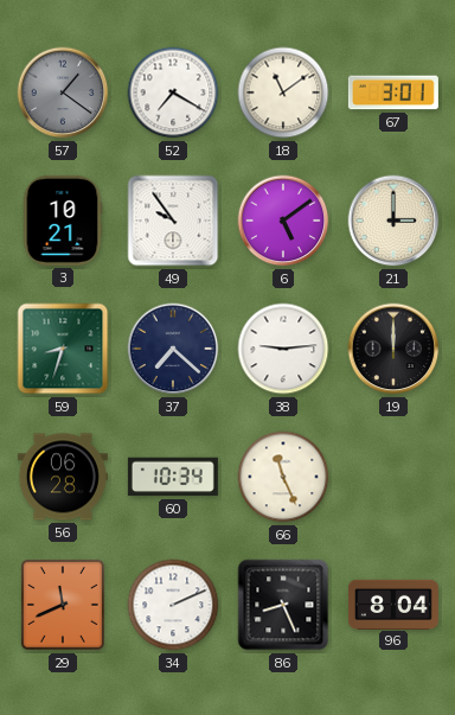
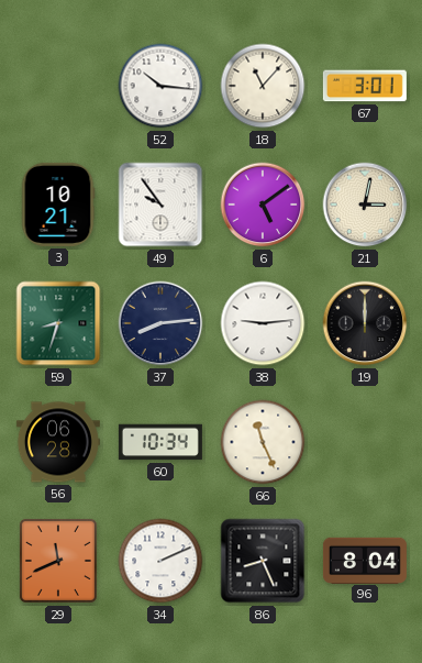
57: 1:21 -> none
52: 7:20 -> 10:16
18: 11:09 -> 11:07
21: 3:00 -> 3:02
37: 7:22 -> 8:14
